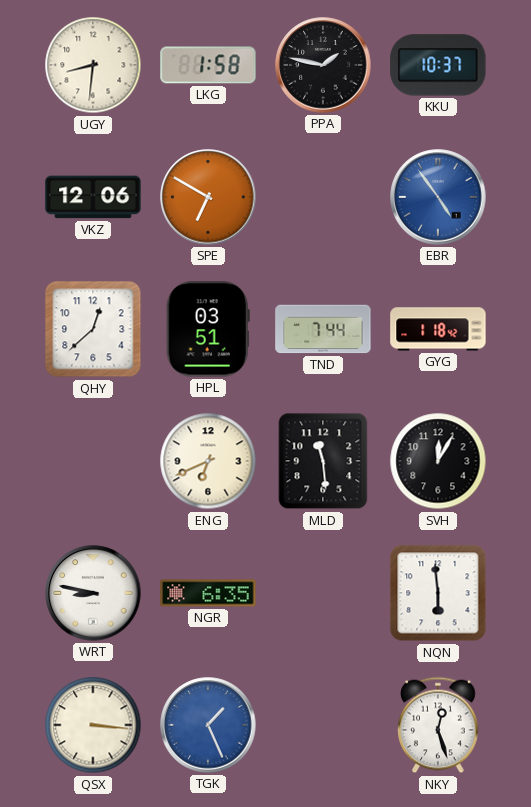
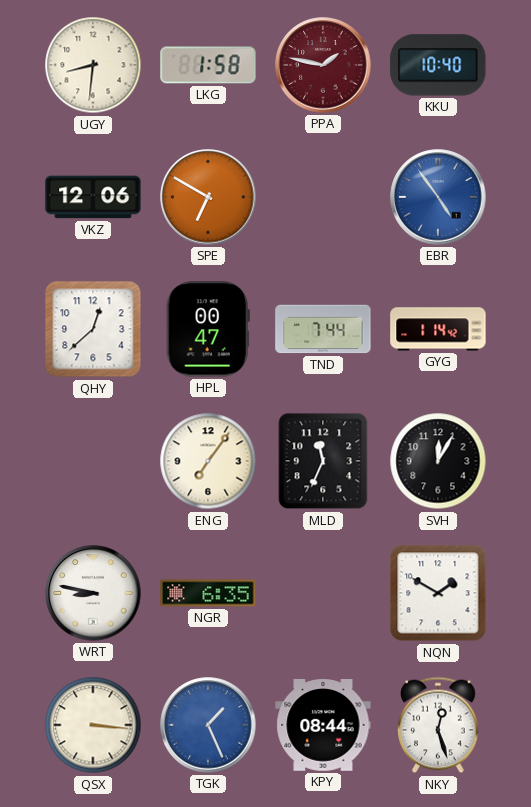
PPA dial: black -> burgundy
KKU: 10:37 -> 10:40
HPL: 03:51 -> 00:47
GYG: 1:18 -> 1:14
ENG: 6:41 -> 7:06
MLD: 11:29 -> 11:34
NQN: 5:59 -> 1:50
KPY: none -> 08:44
